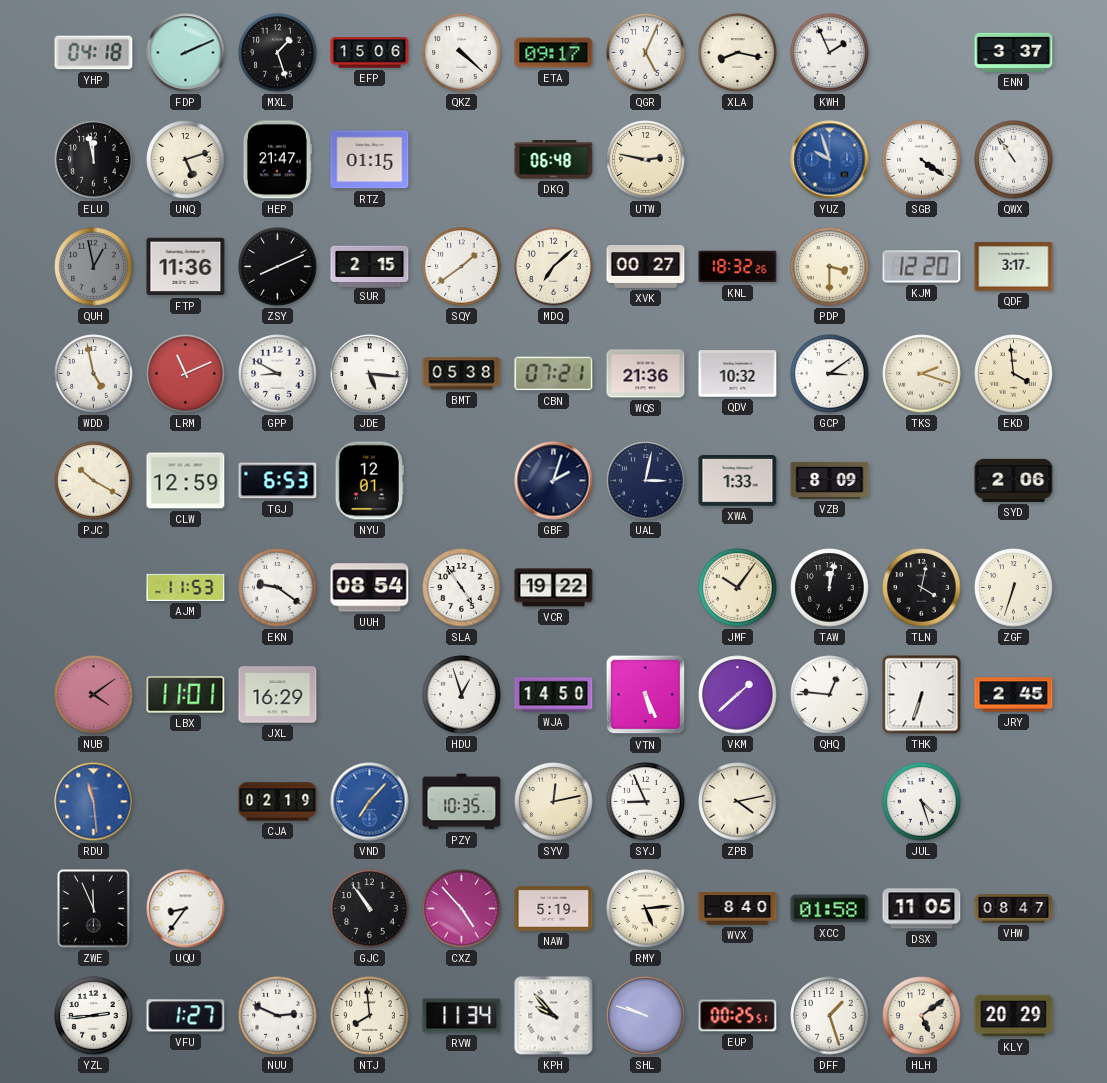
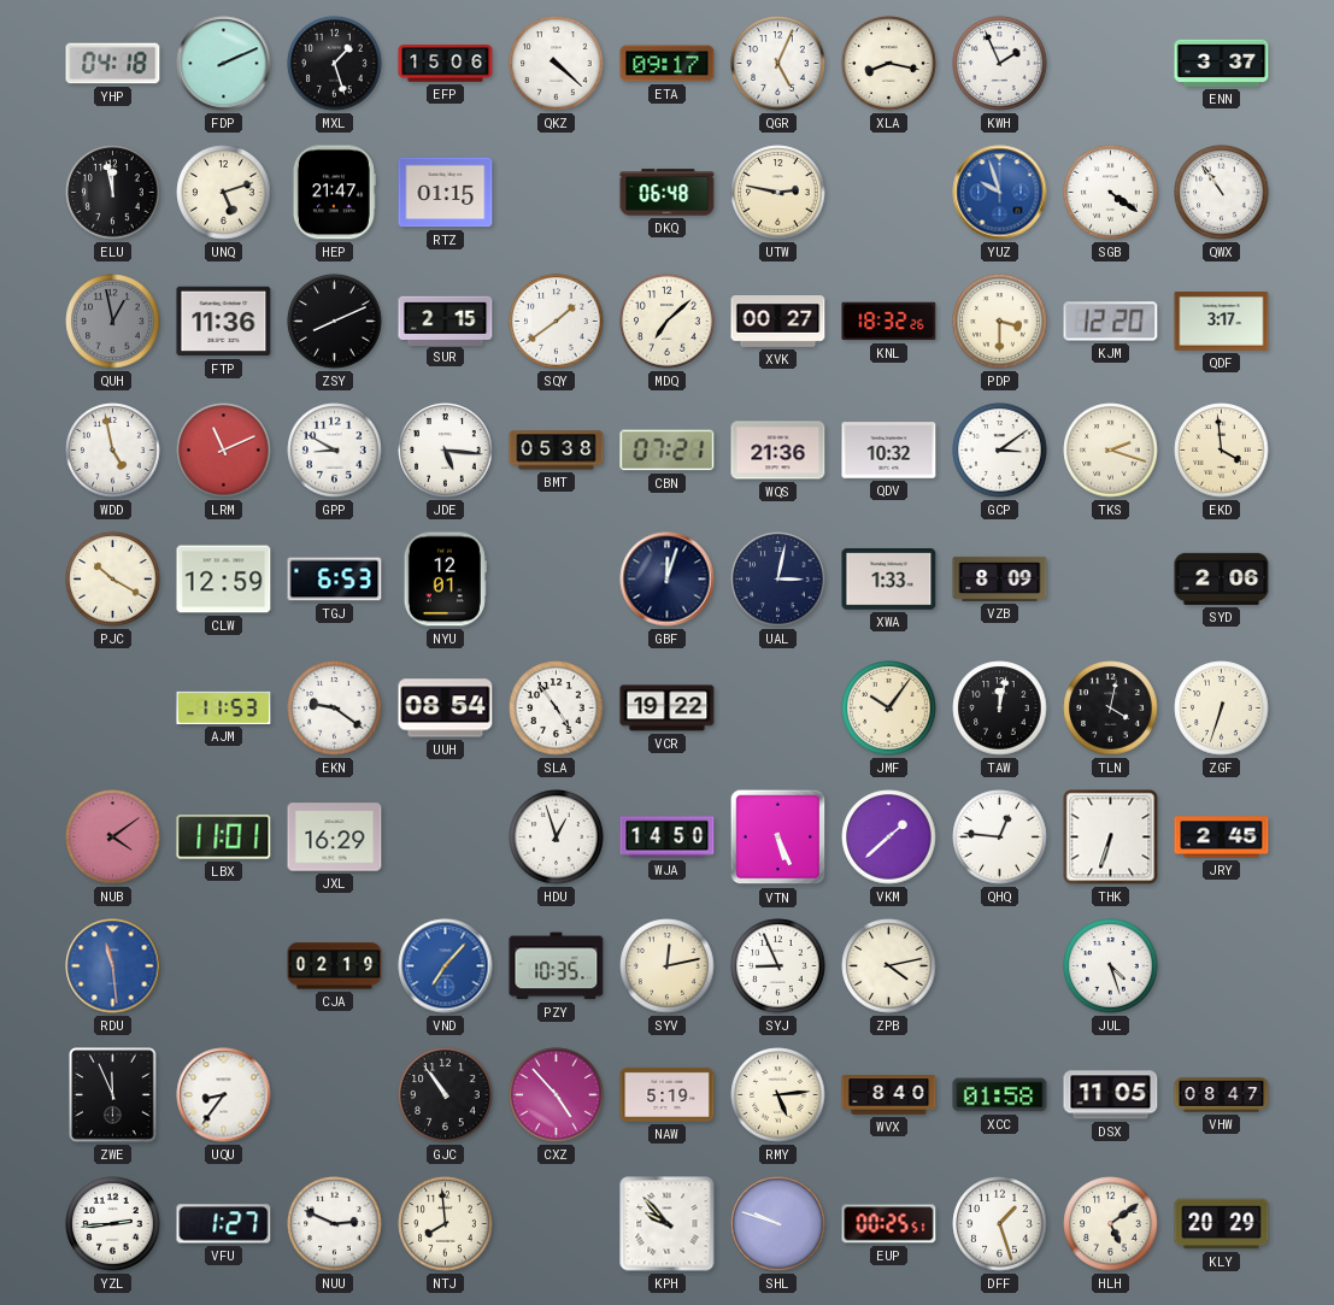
GBF: 2:03 -> 12:03
RVW: 11:34 -> none
